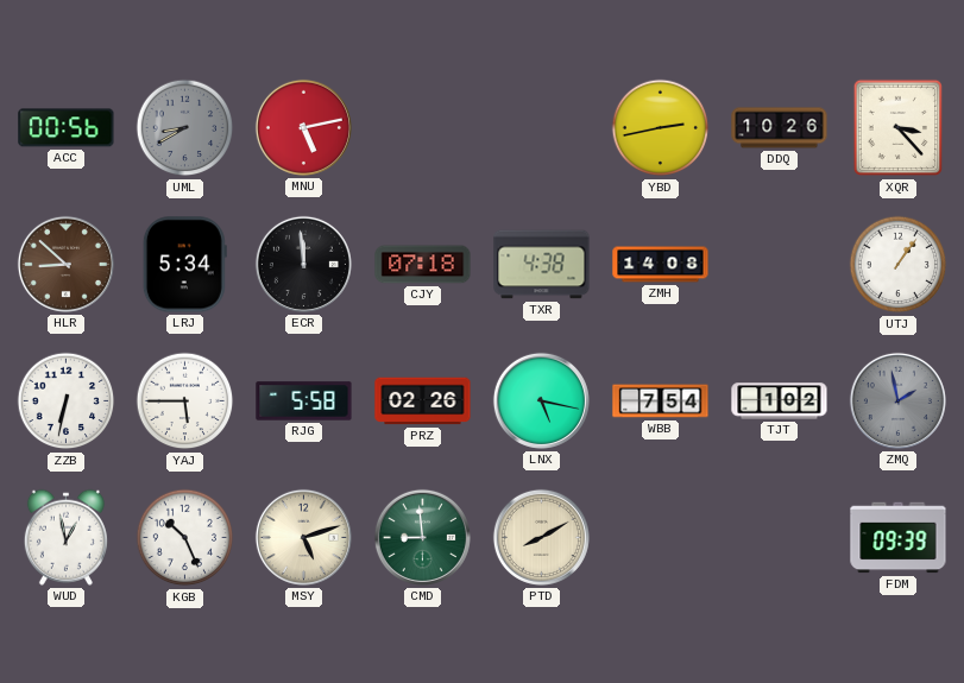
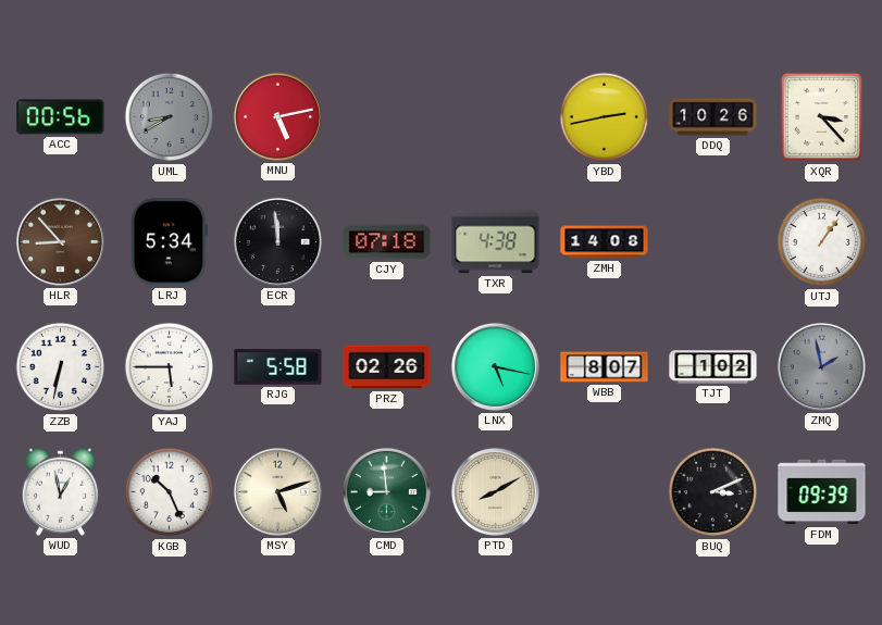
HLR: 8:52 -> 8:53
WBB: 7:54 -> 8:07
BUQ: none -> 3:11
